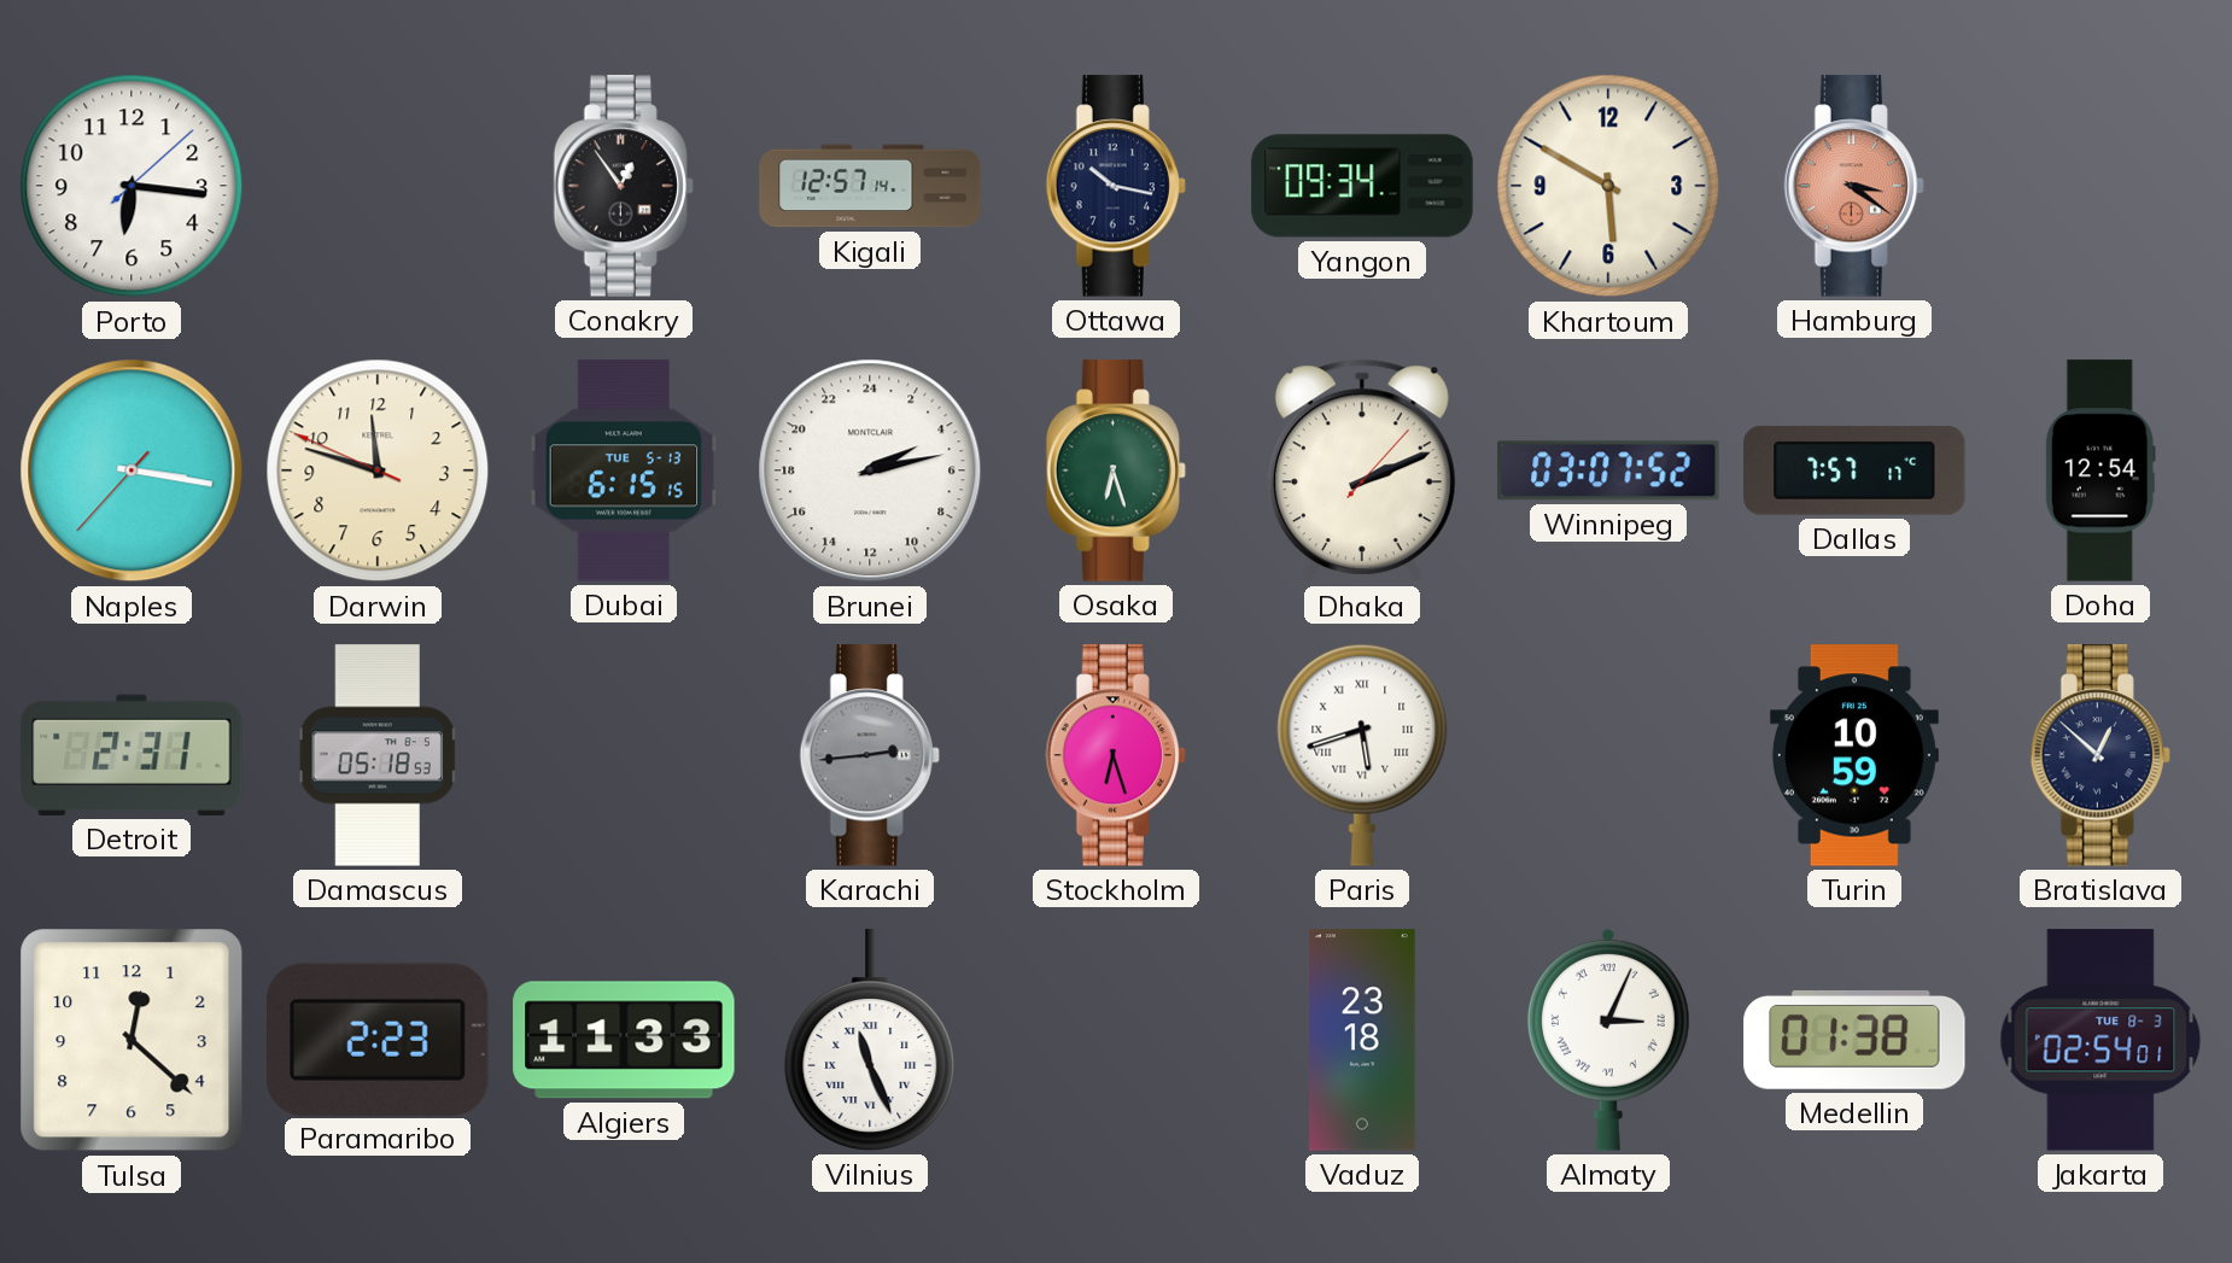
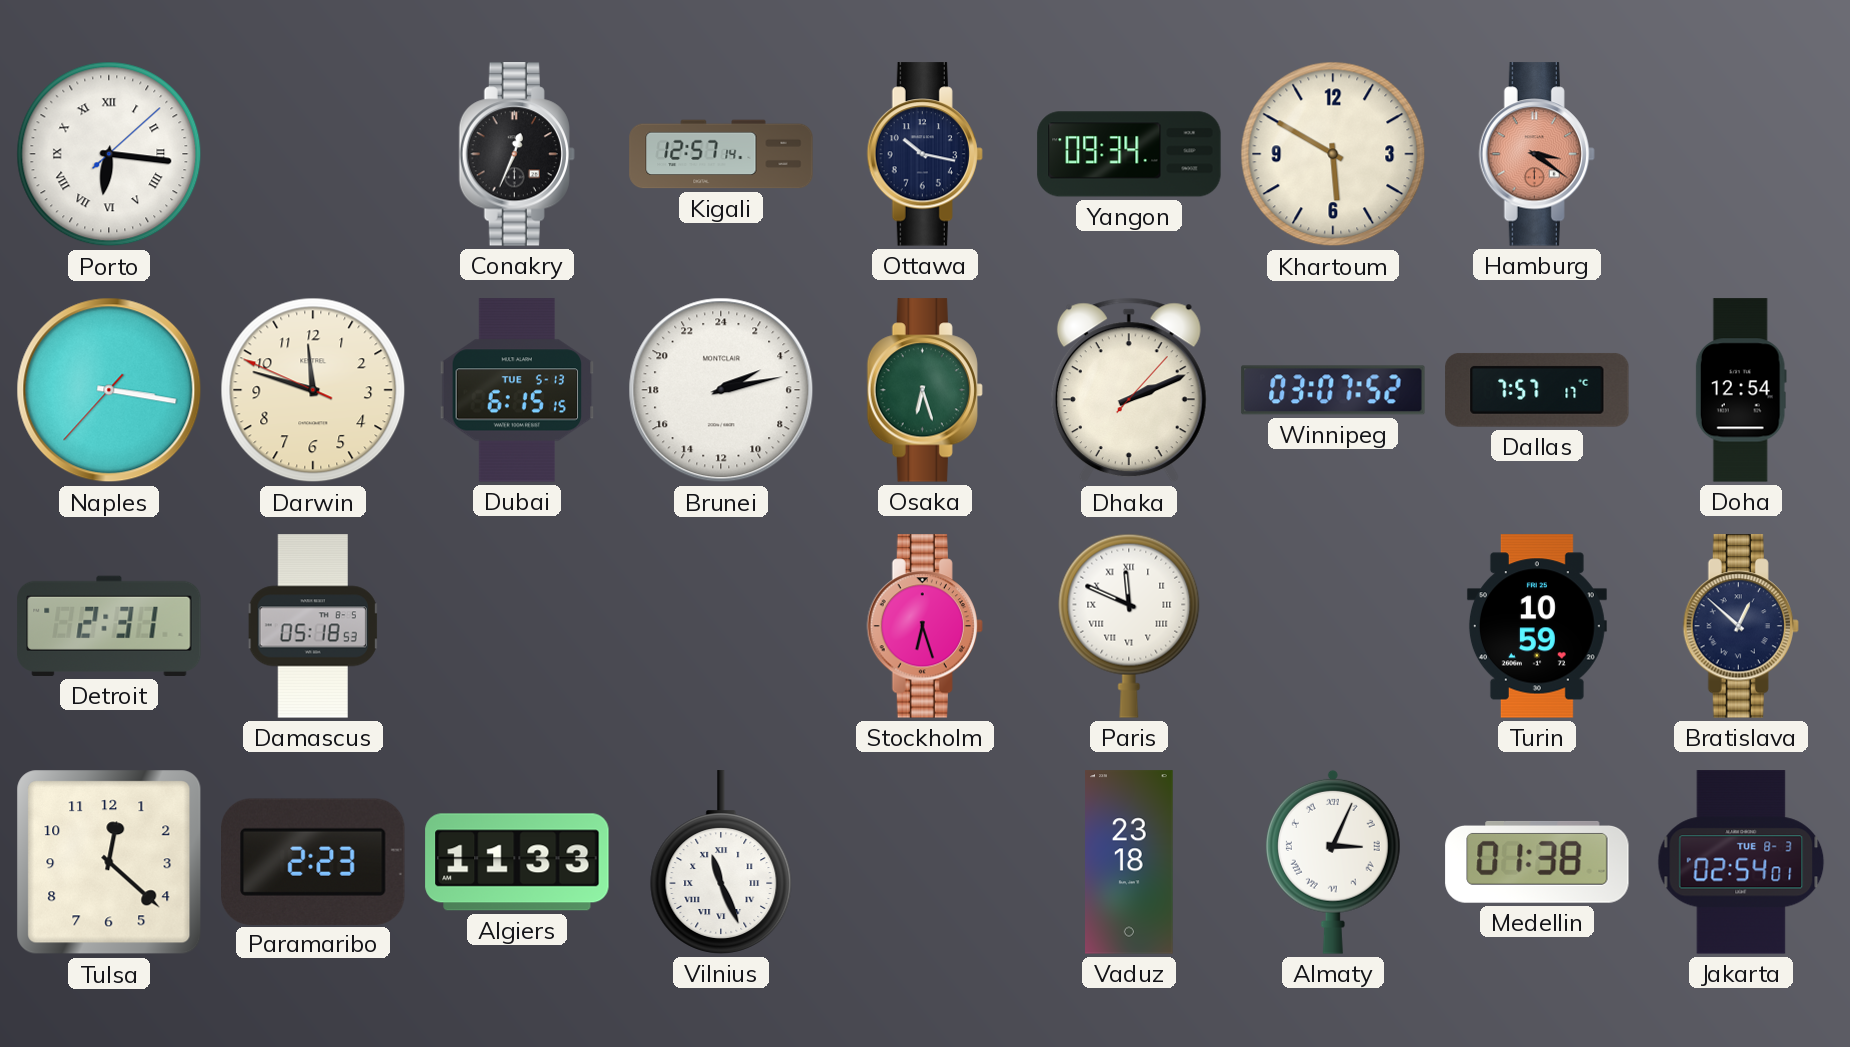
Porto numerals: Arabic -> Roman
Conakry: 12:54 -> 12:34
Karachi: 2:44 -> none
Paris: 5:42 -> 11:49
